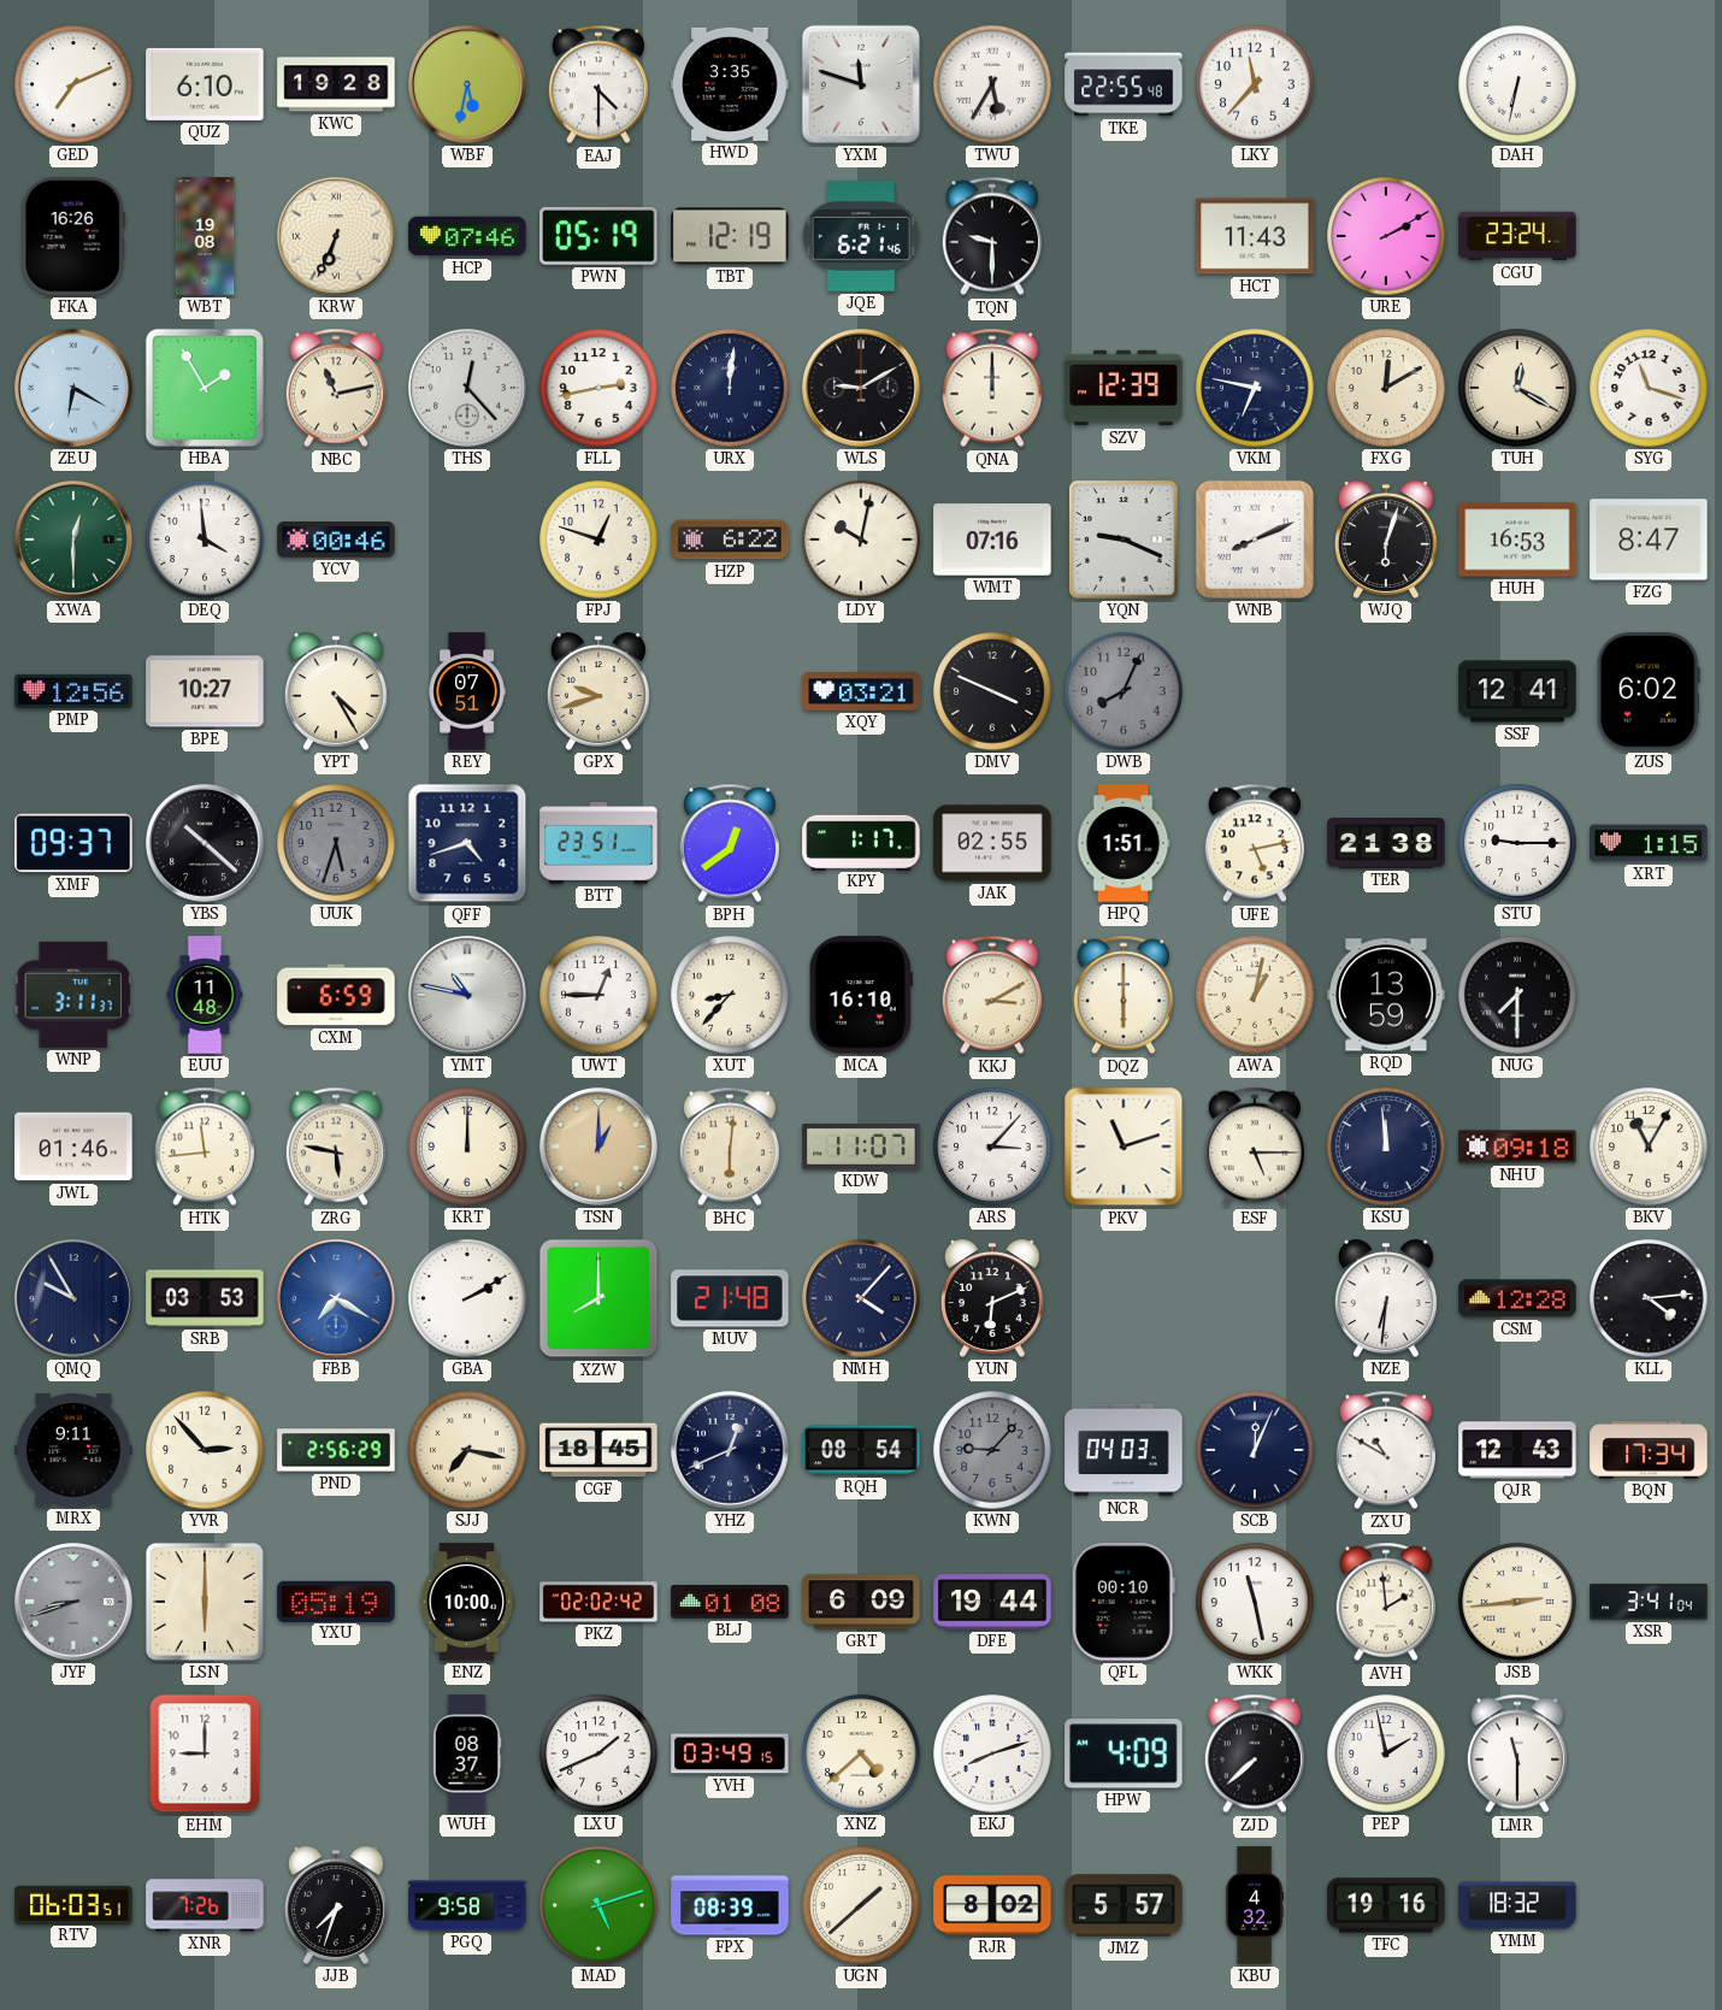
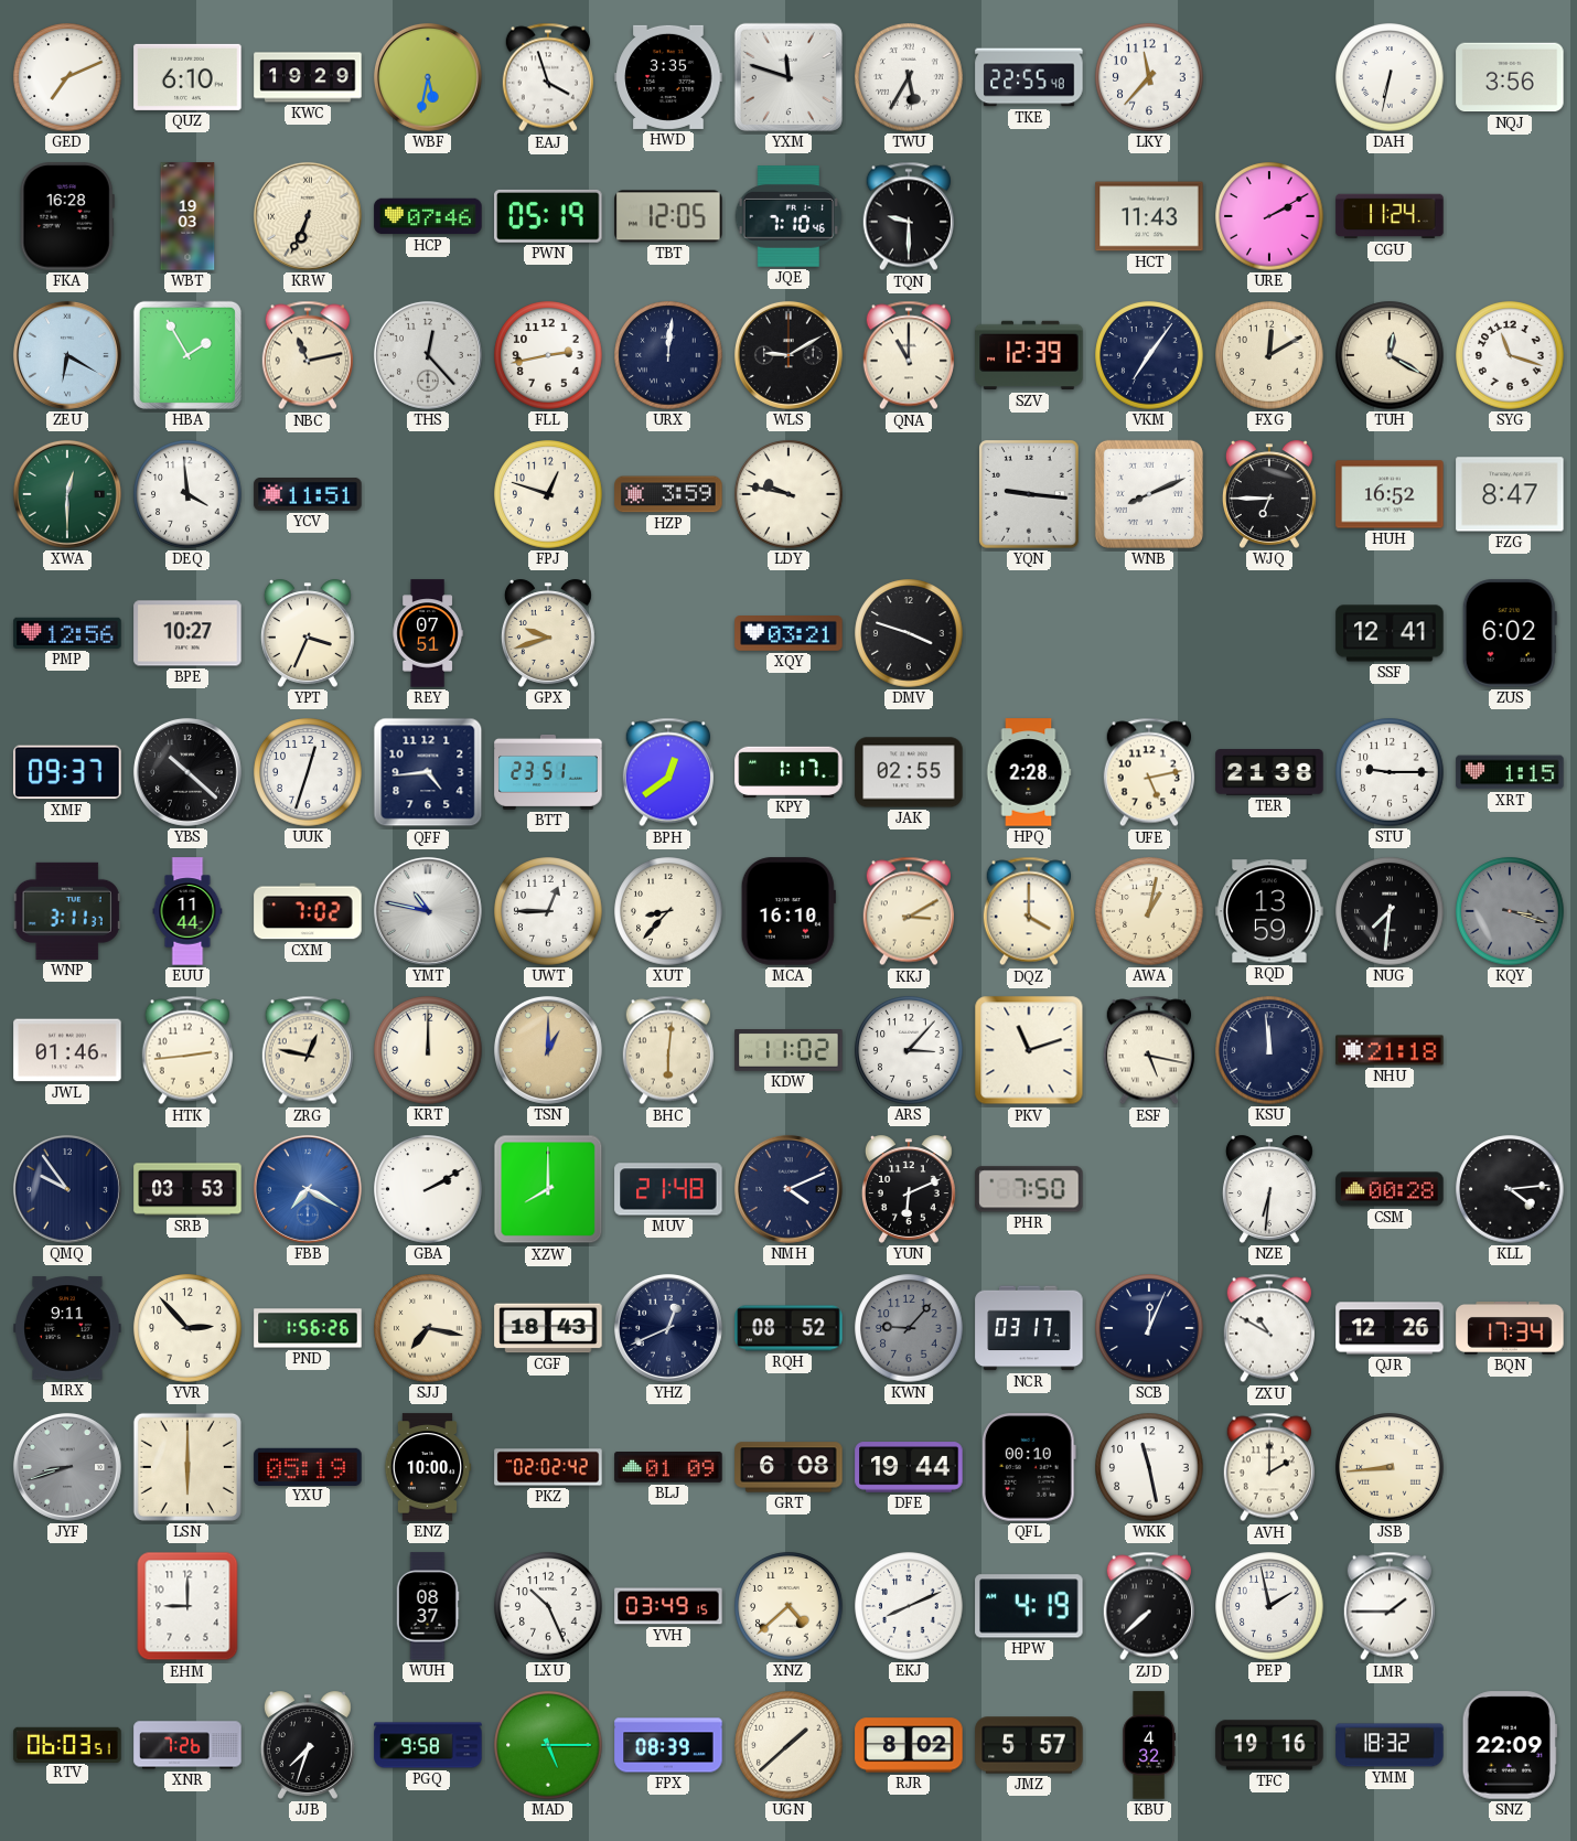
KWC: 19:28 -> 19:29
EAJ: 4:30 -> 3:57
NQJ: none -> 3:56
FKA: 16:26 -> 16:28
WBT: 19:08 -> 19:03
TBT: 12:19 -> 12:05
JQE: 6:21 -> 7:10
CGU: 23:24 -> 11:24
QNA: 12:00 -> 11:00
VKM: 6:47 -> 7:06
YCV: 00:46 -> 11:51
HZP: 6:22 -> 3:59
LDY: 10:02 -> 9:47
WMT: 07:16 -> none
YQN: 9:19 -> 9:16
WJQ: 6:03 -> 6:45
HUH: 16:53 -> 16:52
YPT: 4:25 -> 3:34
DMV: 3:49 -> 3:48
DWB: 8:04 -> none
UUK: 5:33 -> 12:33
UUK dial: grey -> white
QFF: 4:42 -> 4:44
HPQ: 1:51 -> 2:28
EUU: 11:48 -> 11:44
CXM: 6:59 -> 7:02
DQZ: 6:00 -> 4:00
NUG: 7:30 -> 7:31
KQY: none -> 3:18
HTK: 11:44 -> 2:44
ZRG: 5:47 -> 12:47
KDW: 11:07 -> 11:02
ESF: 5:15 -> 5:17
NHU: 09:18 -> 21:18
BKV: 11:05 -> none
QMQ: 9:55 -> 9:54
NMH: 4:07 -> 4:11
PHR: none -> 7:50
CSM: 12:28 -> 00:28
PND: 2:56 -> 1:56
CGF: 18:45 -> 18:43
RQH: 08:54 -> 08:52
NCR: 04:03 -> 03:17
QJR: 12:43 -> 12:26
BLJ: 01:08 -> 01:09
GRT: 6:09 -> 6:08
AVH: 1:59 -> 2:00
JSB: 2:44 -> 8:44
XSR: 3:41 -> none
LXU: 1:41 -> 10:26
EKJ: 8:12 -> 8:11
HPW: 4:09 -> 4:19
LMR: 11:30 -> 1:45
MAD: 5:12 -> 5:15
SNZ: none -> 22:09
